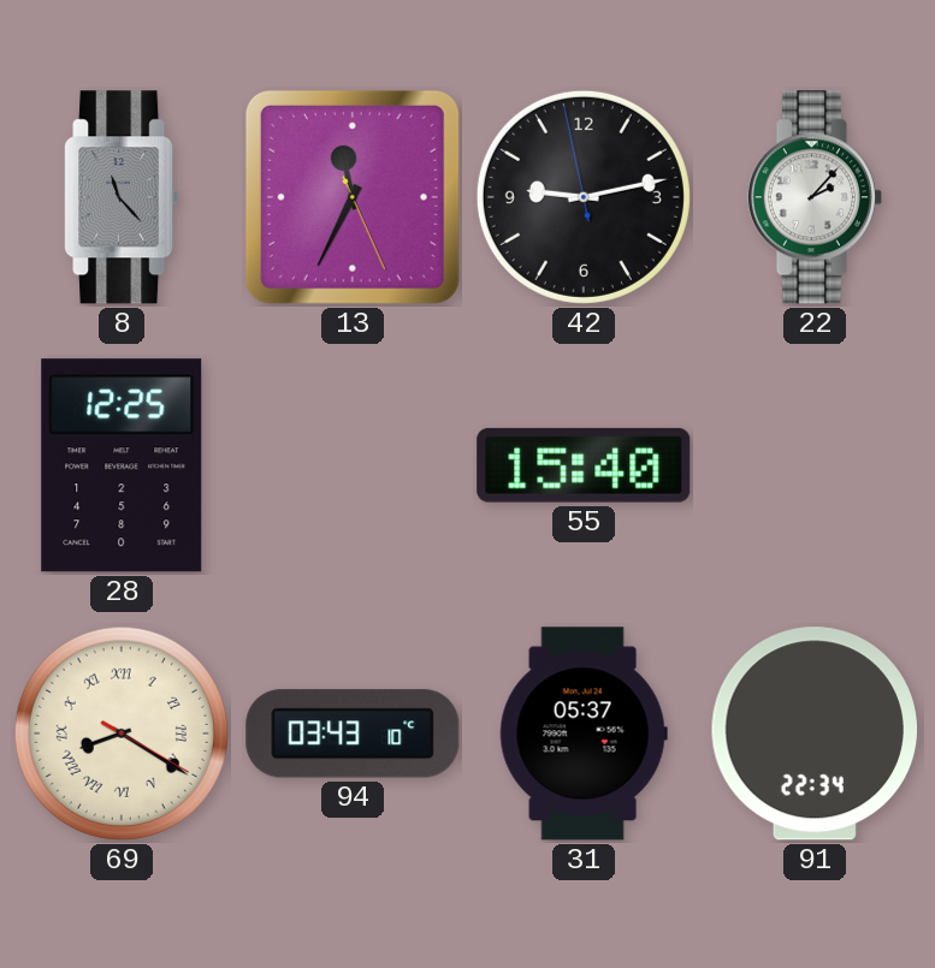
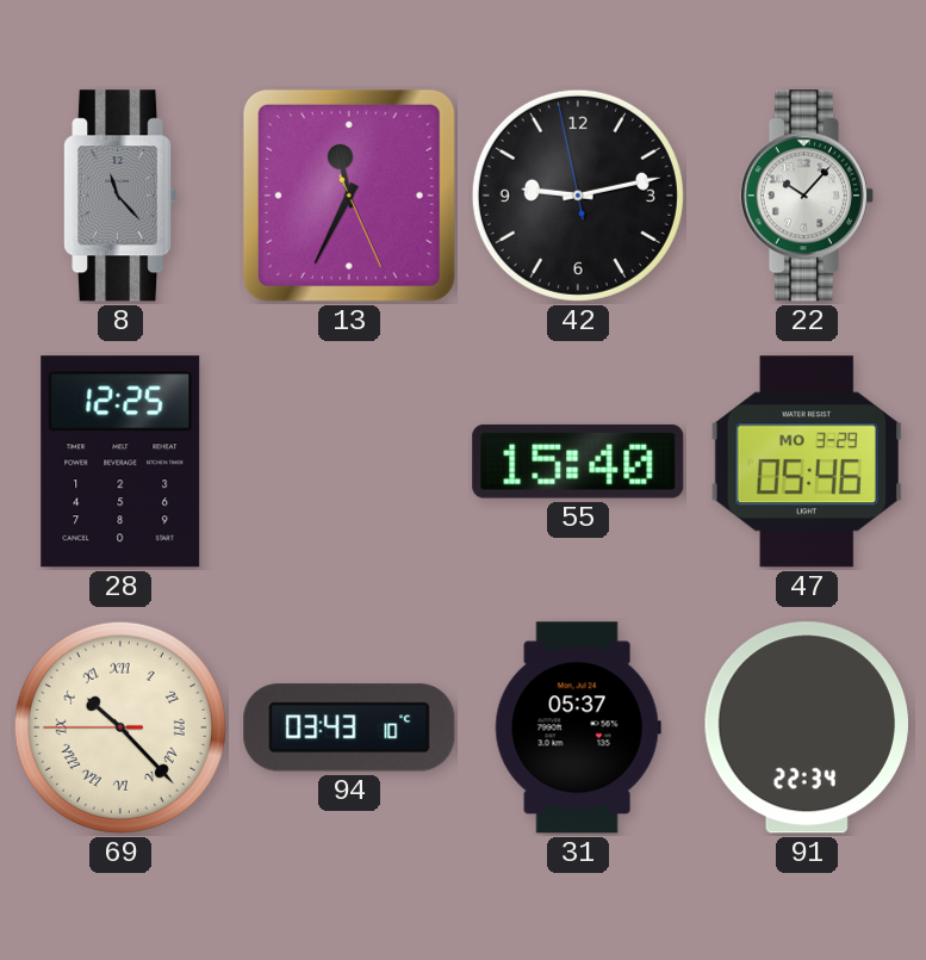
22: 2:07 -> 10:07
47: none -> 05:46
69: 8:20 -> 10:22
